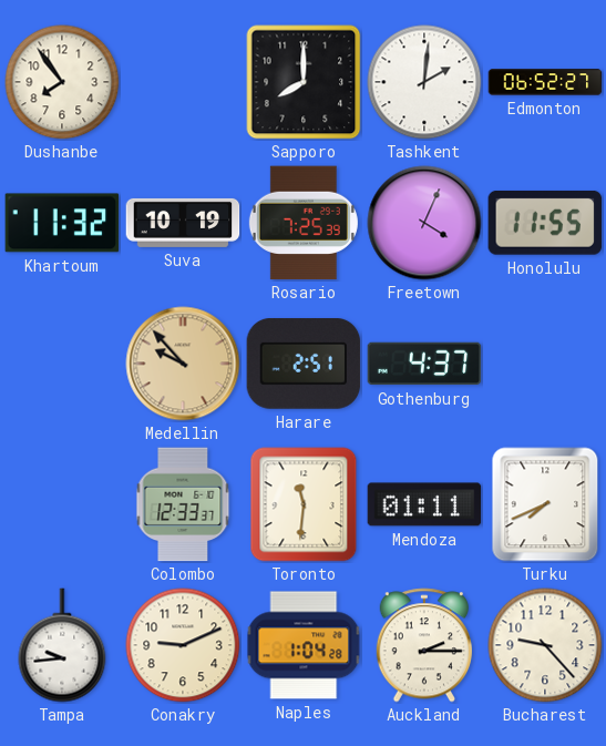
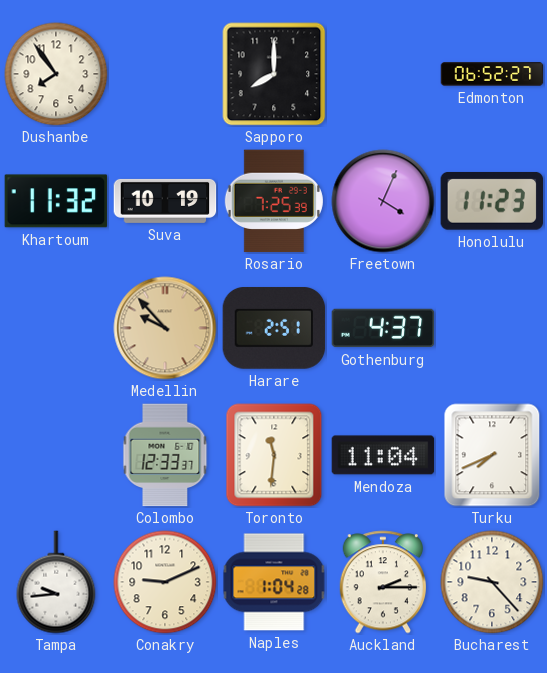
Tashkent: 2:01 -> none
Honolulu: 11:55 -> 11:23
Mendoza: 01:11 -> 11:04
